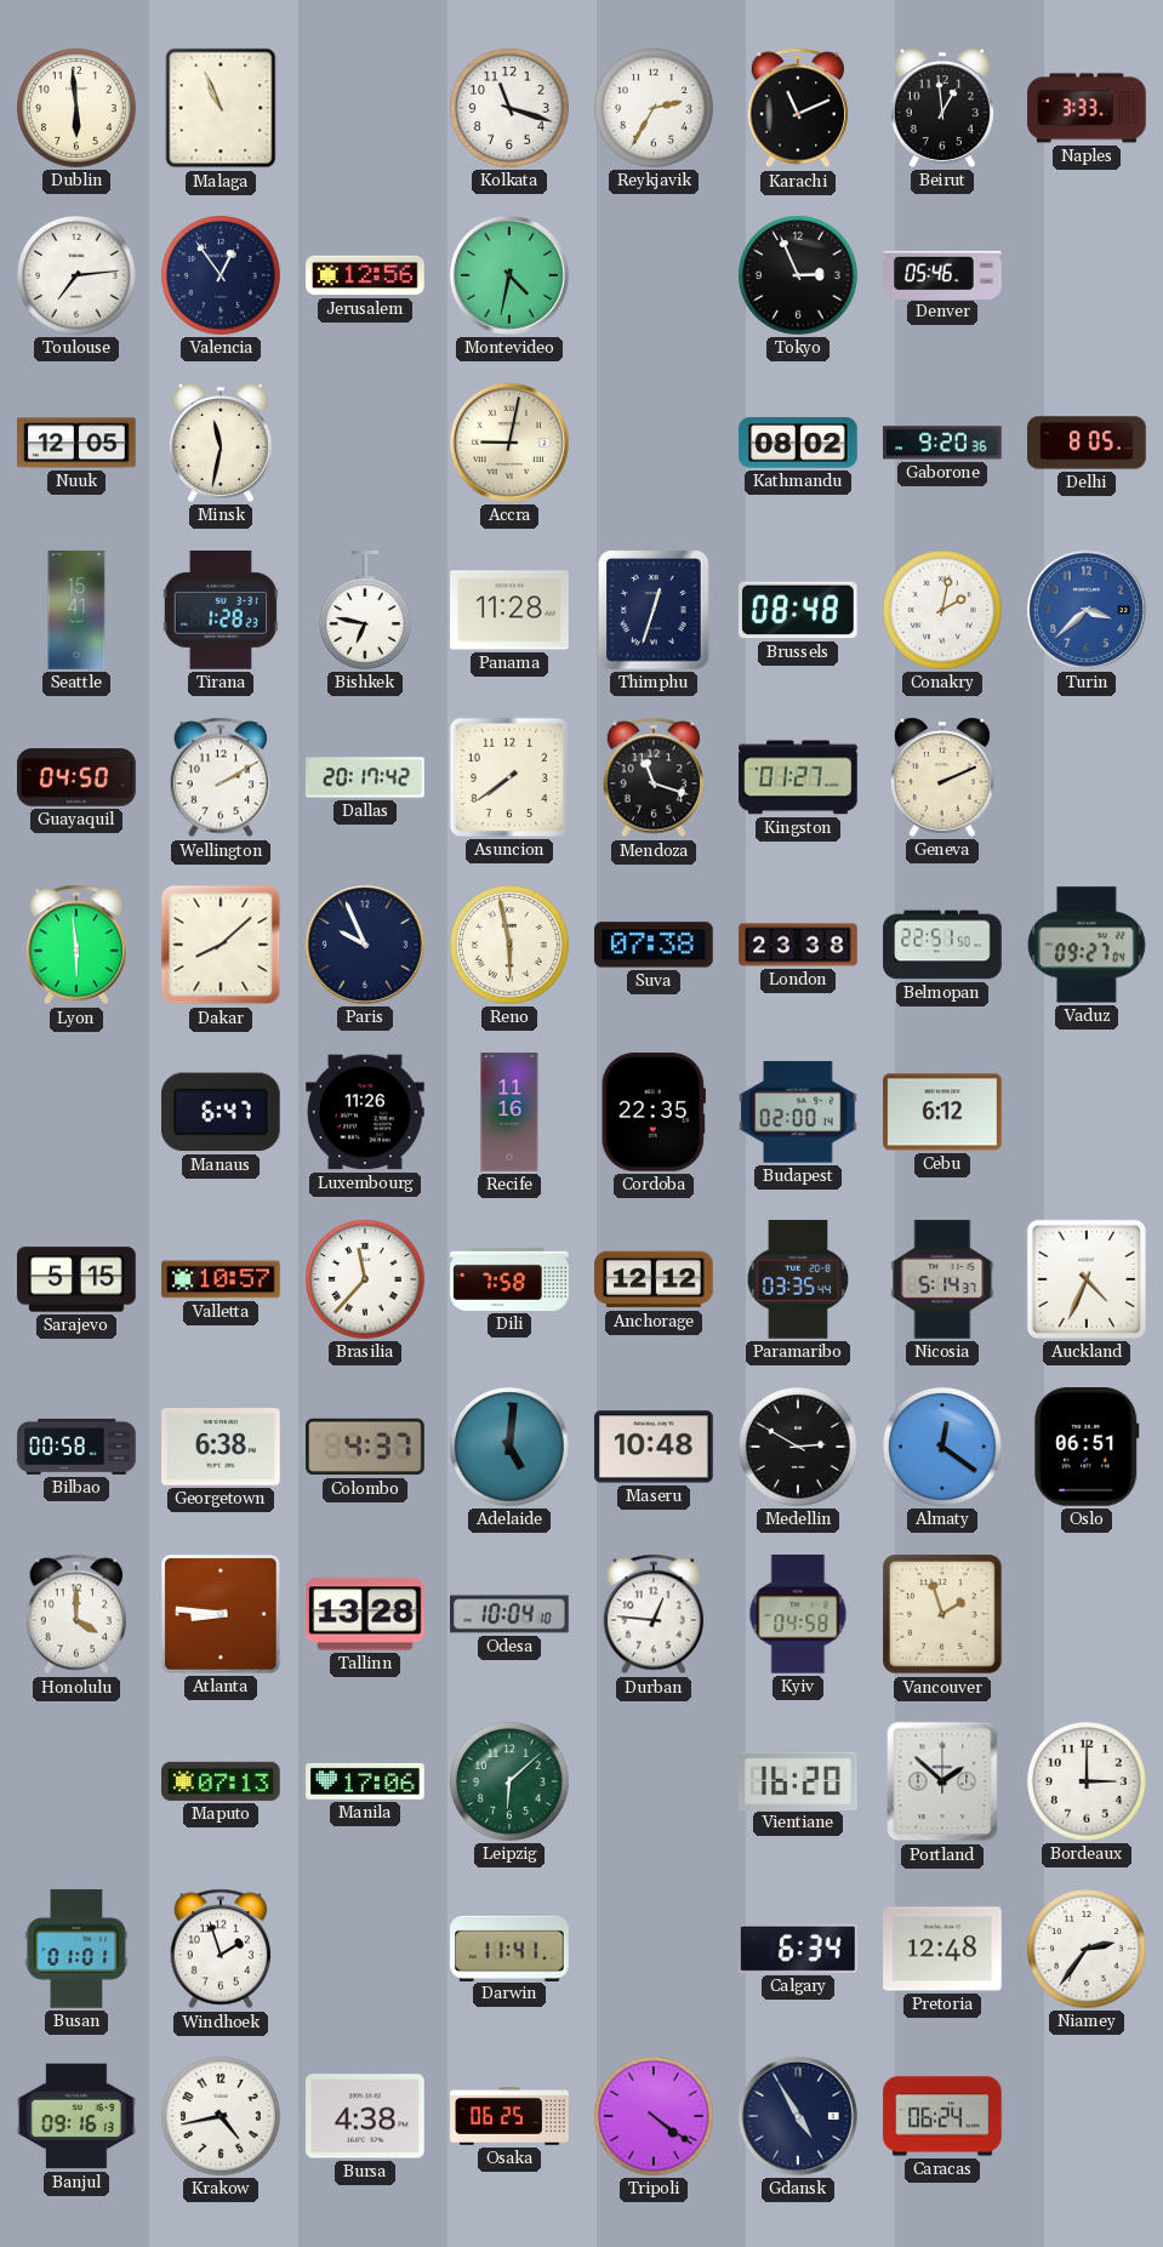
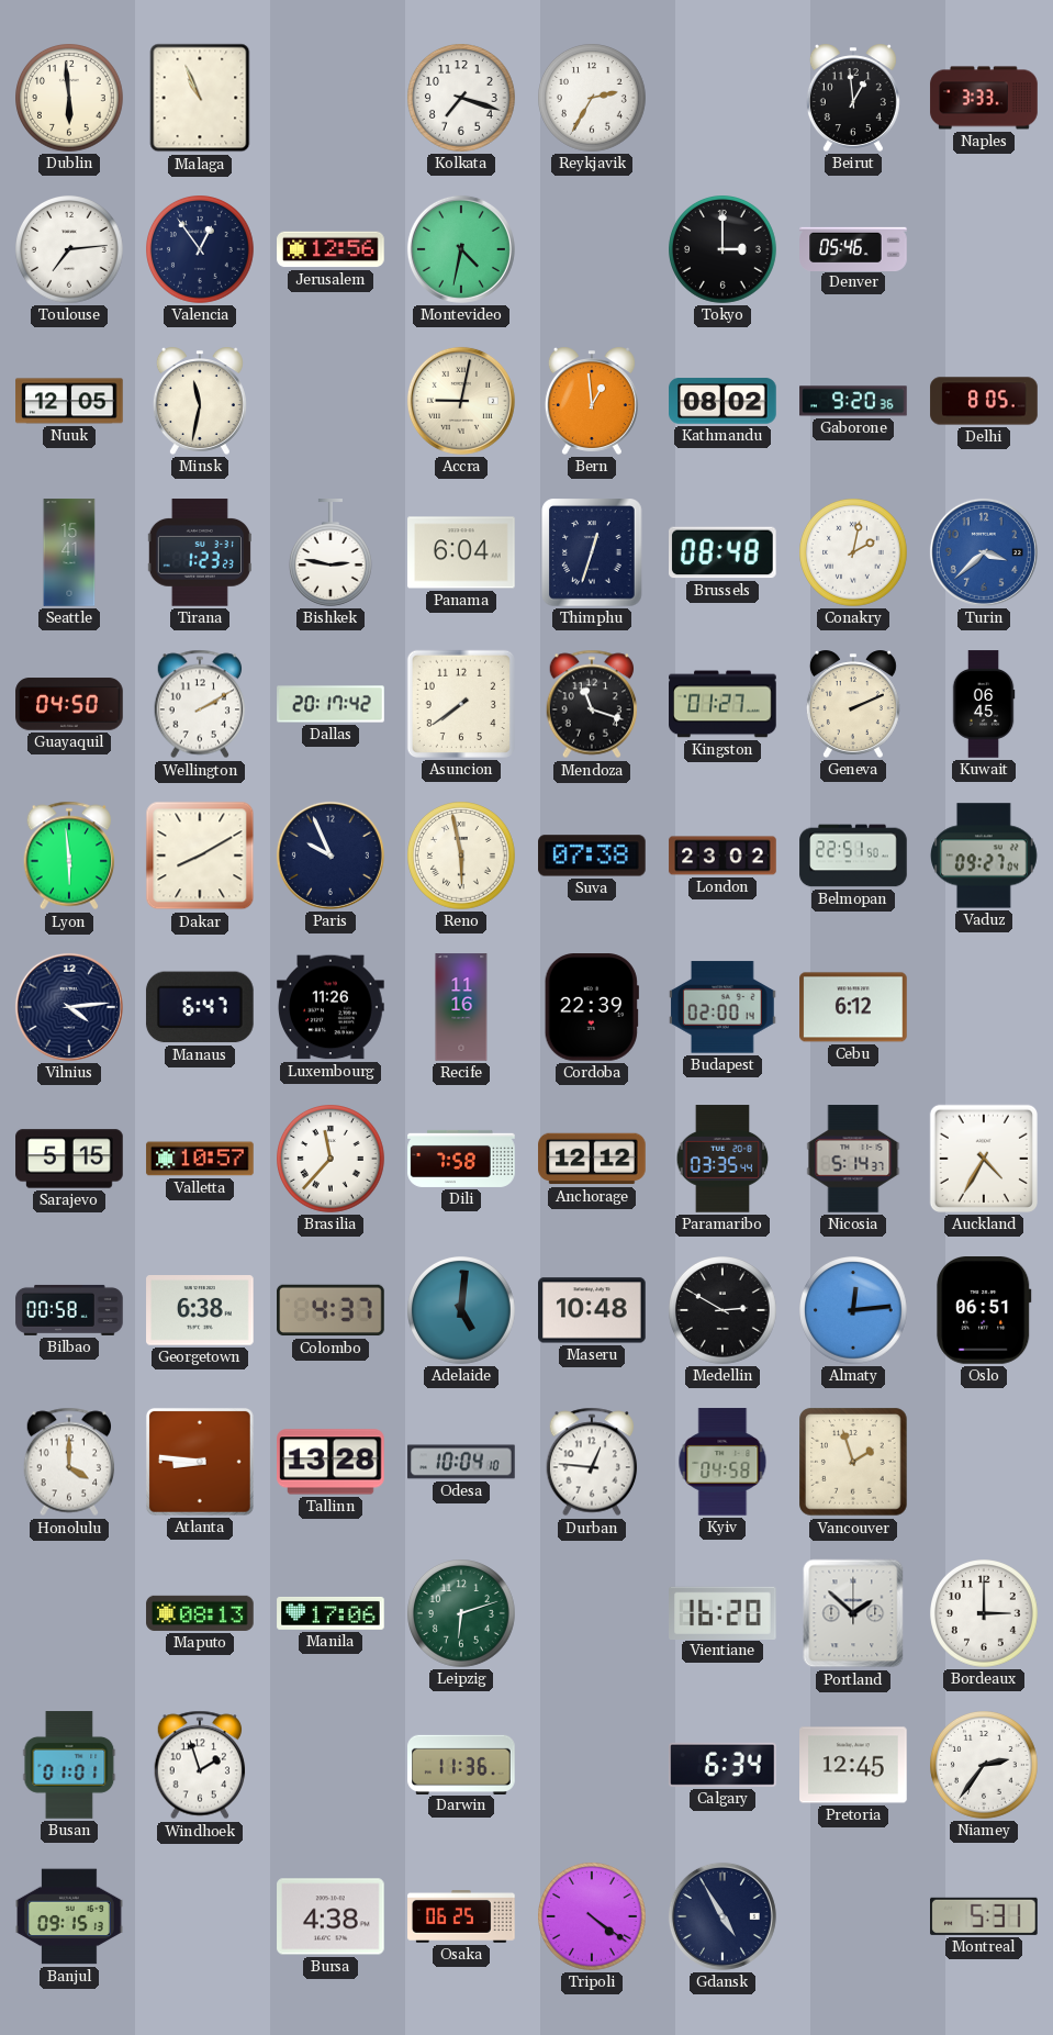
Kolkata: 11:18 -> 7:18
Karachi: 11:11 -> none
Tokyo: 2:56 -> 3:00
Bern: none -> 12:59
Tirana: 1:28 -> 1:23
Bishkek: 6:47 -> 2:47
Panama: 11:28 -> 6:04
Kuwait: none -> 06:45
Dakar: 8:08 -> 8:10
London: 23:38 -> 23:02
Vilnius: none -> 4:14
Cordoba: 22:35 -> 22:39
Auckland: 4:34 -> 4:35
Almaty: 12:21 -> 12:14
Maputo: 07:13 -> 08:13
Leipzig: 6:08 -> 6:12
Darwin: 11:41 -> 11:36
Pretoria: 12:48 -> 12:45
Banjul: 09:16 -> 09:15
Krakow: 4:43 -> none
Caracas: 06:24 -> none
Montreal: none -> 5:31
